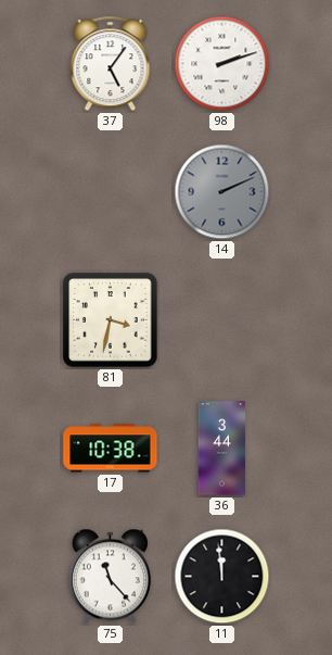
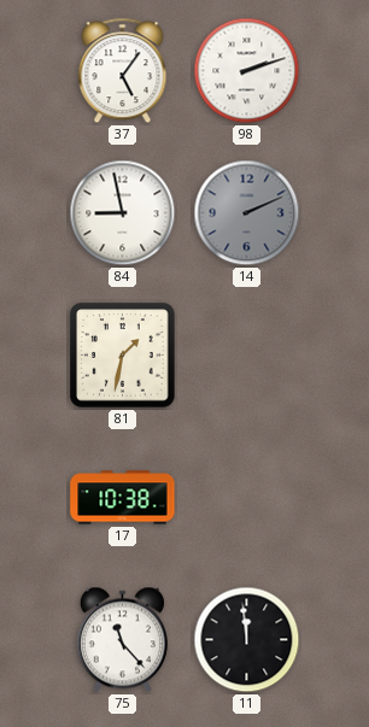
84: none -> 8:58
81: 3:32 -> 1:32
36: 3:44 -> none
